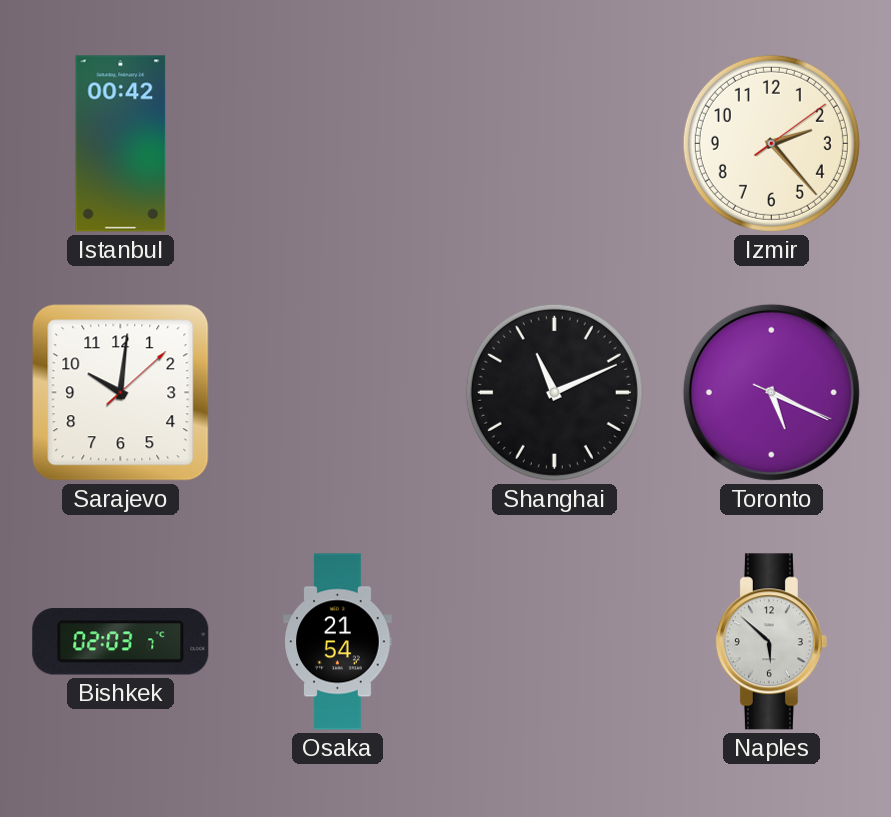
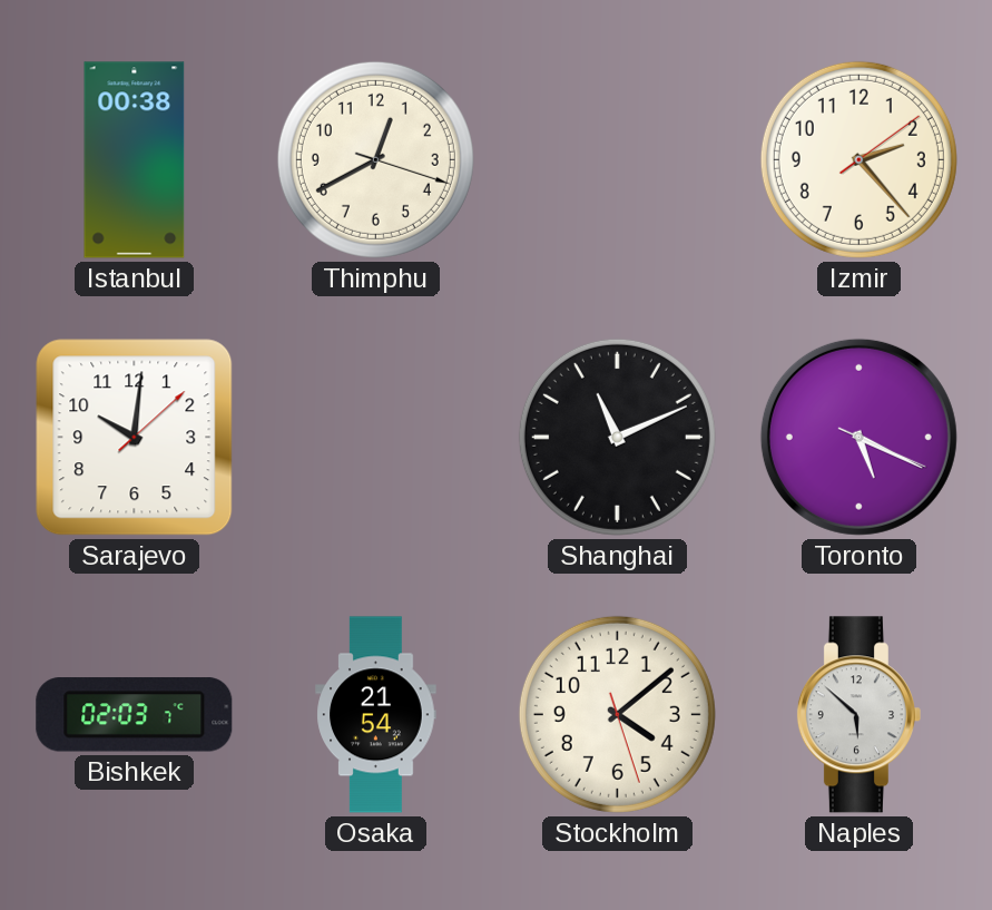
Istanbul: 00:42 -> 00:38
Thimphu: none -> 12:40
Stockholm: none -> 4:08
